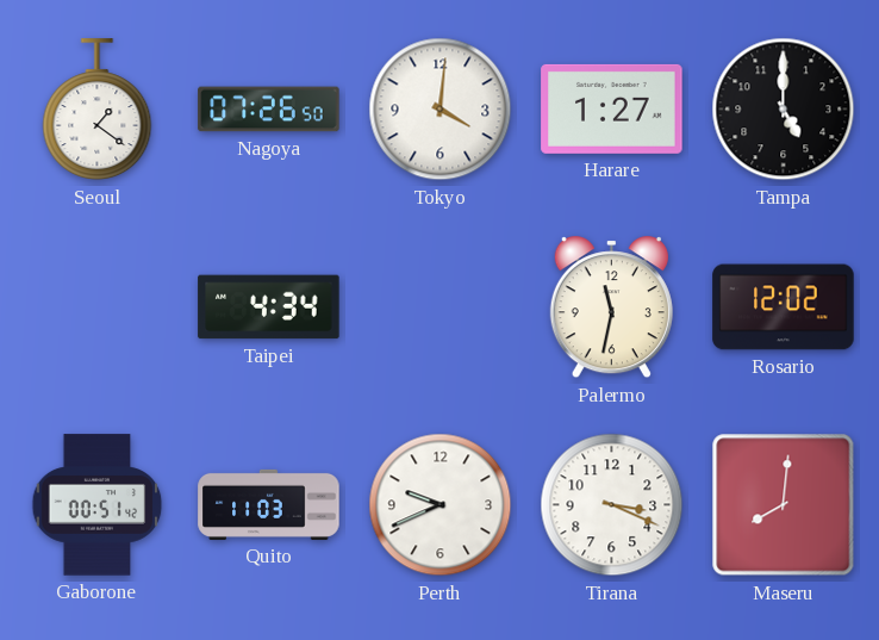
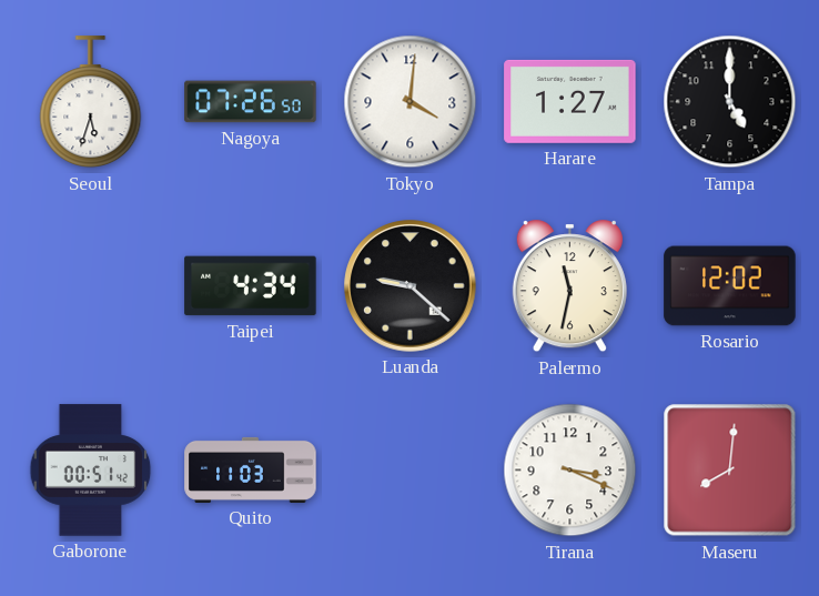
Seoul: 1:21 -> 5:33
Luanda: none -> 9:22
Perth: 9:41 -> none
